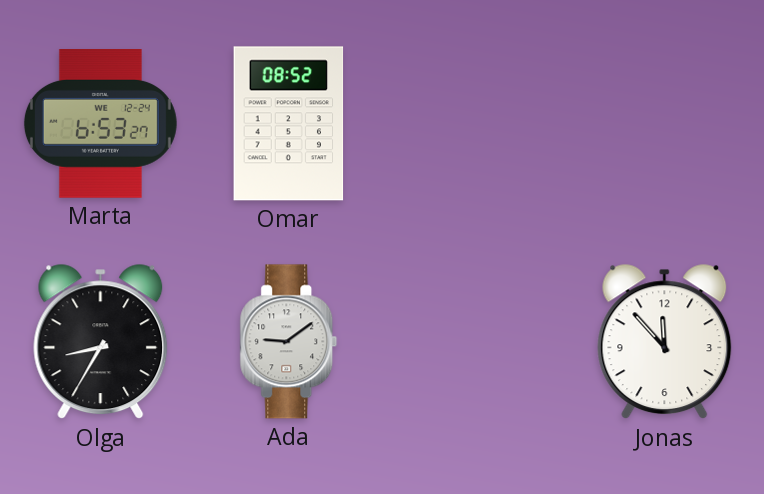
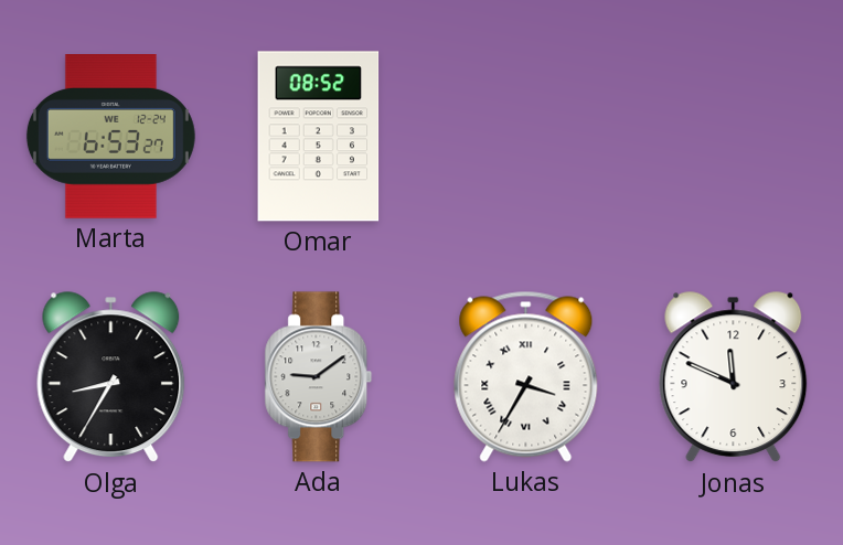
Lukas: none -> 3:35
Jonas: 11:53 -> 11:49
